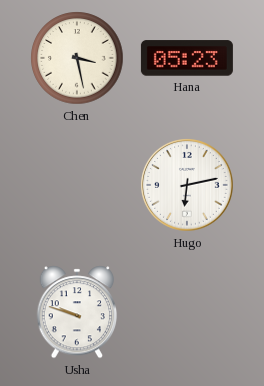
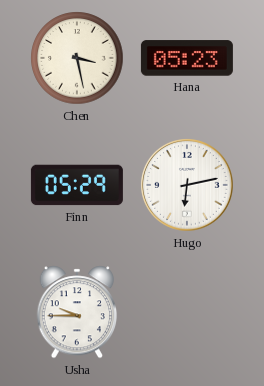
Finn: none -> 05:29
Usha: 9:48 -> 9:45
